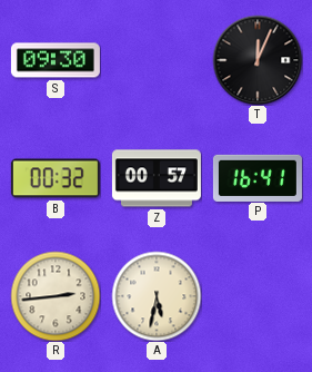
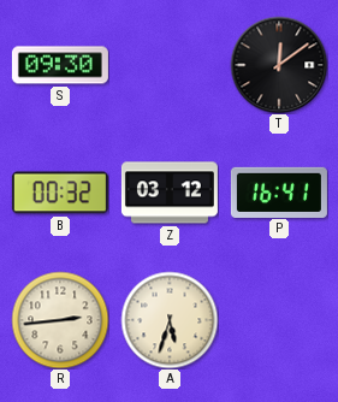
T: 12:04 -> 12:09
Z: 00:57 -> 03:12
A: 5:32 -> 5:33
